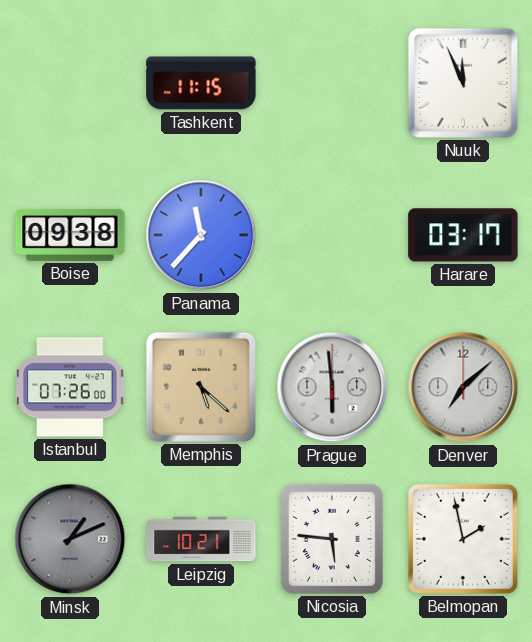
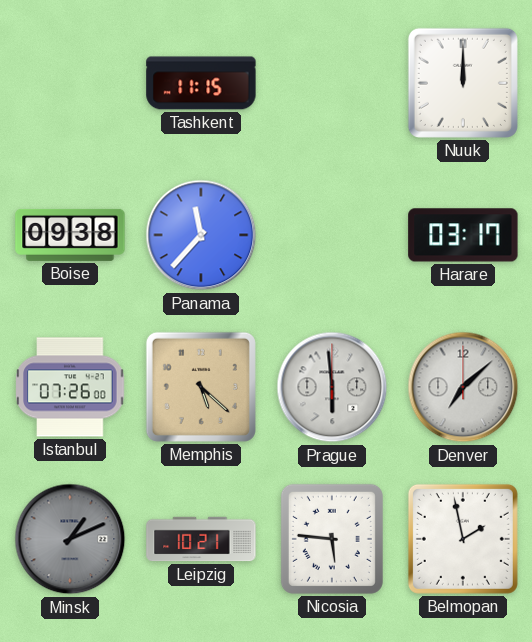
Nuuk: 11:56 -> 12:00
